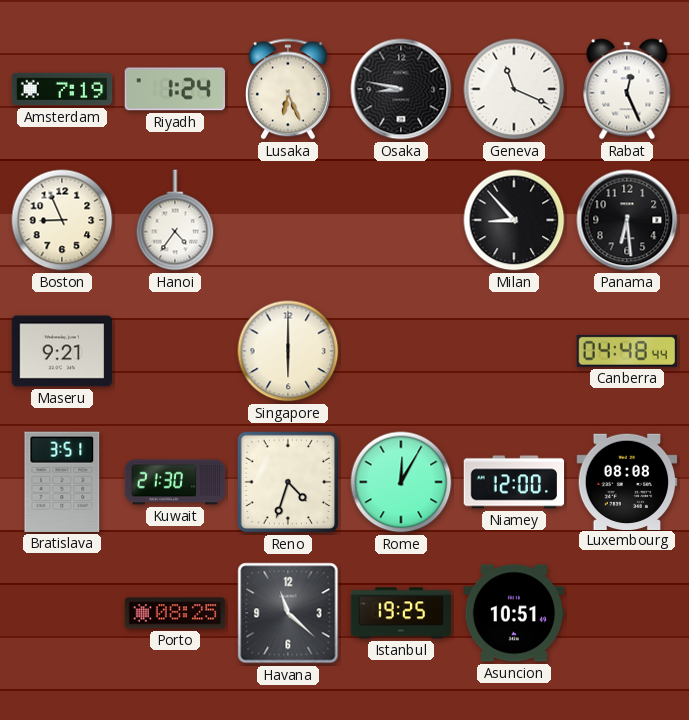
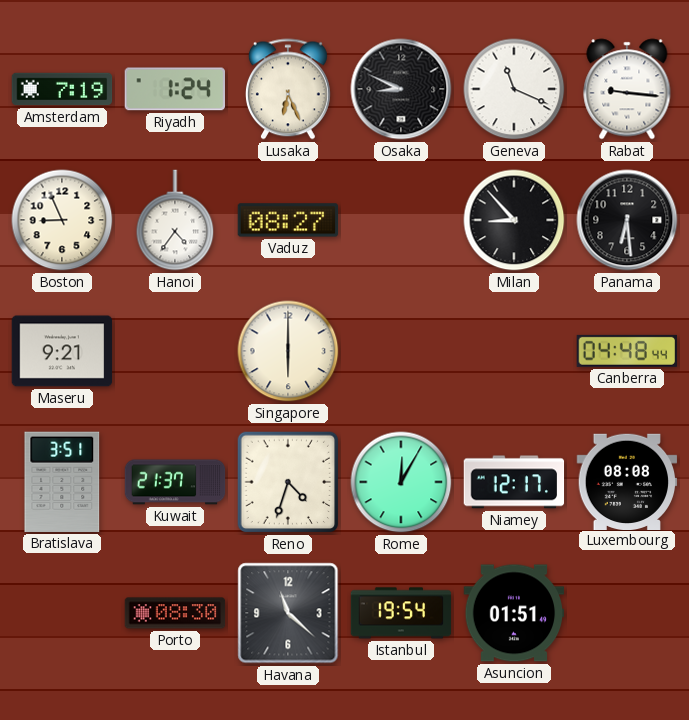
Osaka: 8:47 -> 8:49
Rabat: 12:26 -> 9:16
Vaduz: none -> 08:27
Kuwait: 21:30 -> 21:37
Niamey: 12:00 -> 12:17
Porto: 08:25 -> 08:30
Istanbul: 19:25 -> 19:54
Asuncion: 10:51 -> 01:51
